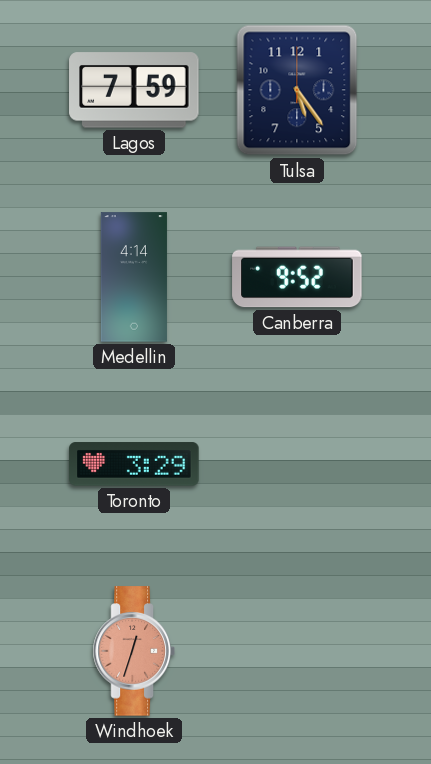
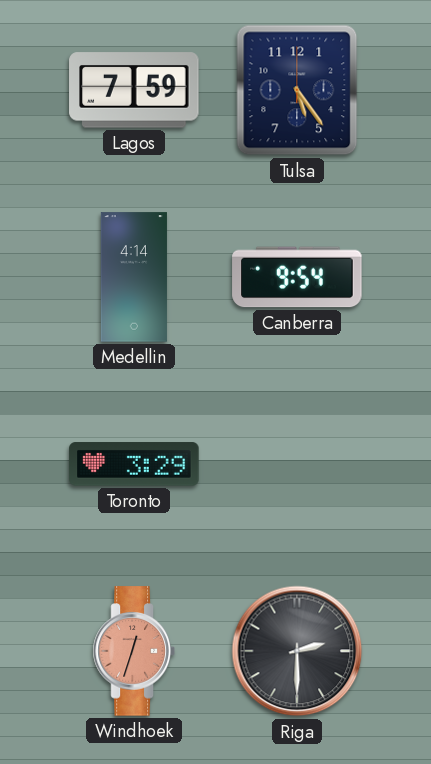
Canberra: 9:52 -> 9:54
Riga: none -> 2:30
